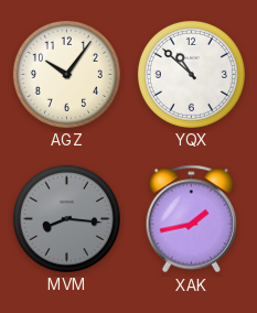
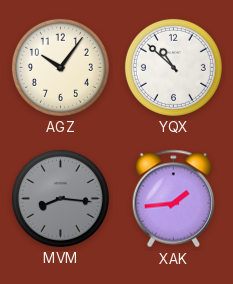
XAK: 1:43 -> 1:44
